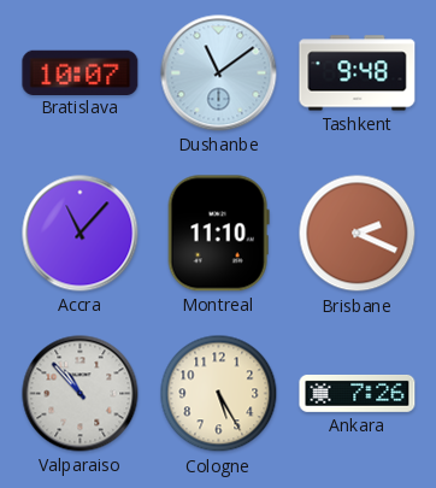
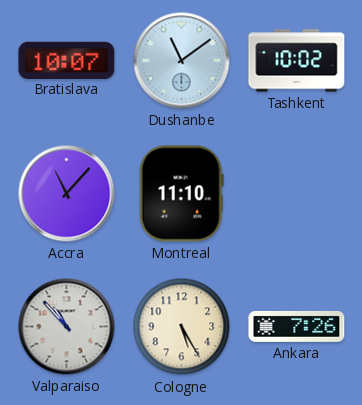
Tashkent: 9:48 -> 10:02
Brisbane: 2:19 -> none
